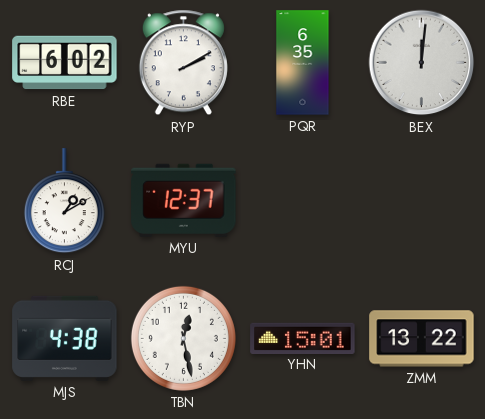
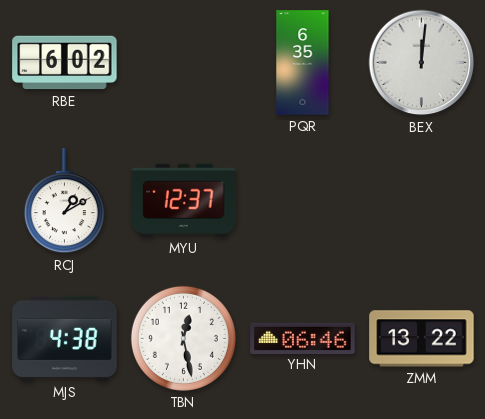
RYP: 2:10 -> none
YHN: 15:01 -> 06:46
